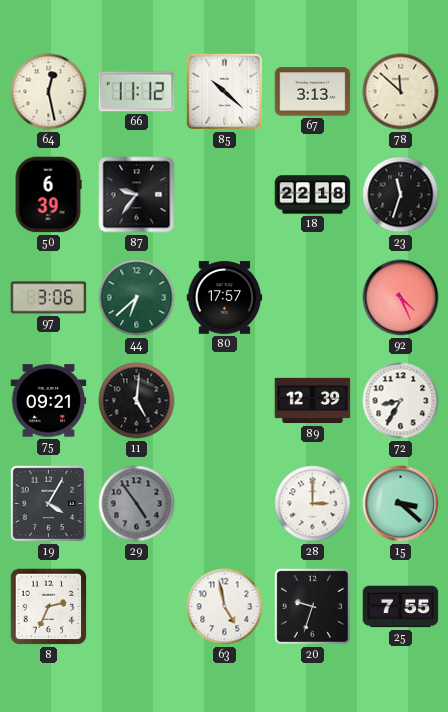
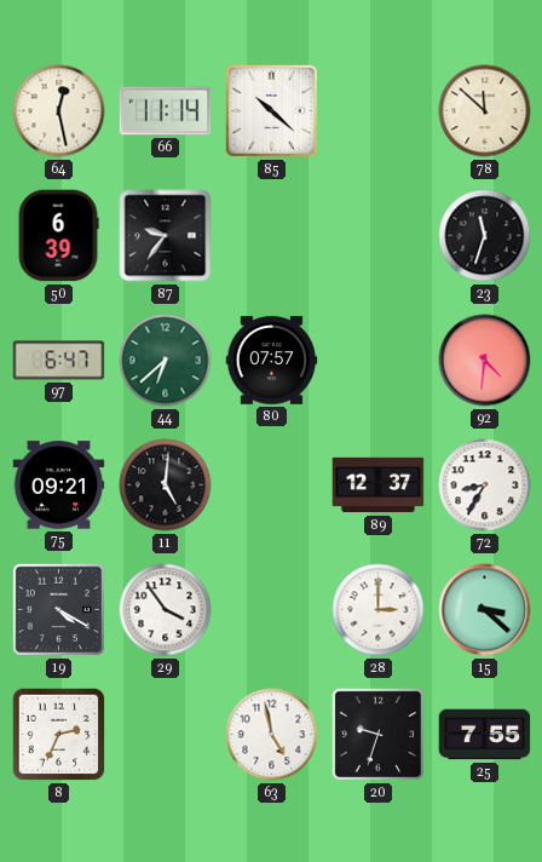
66: 11:12 -> 11:14
67: 3:13 -> none
18: 22:18 -> none
97: 3:06 -> 6:47
80: 17:57 -> 07:57
92: 4:26 -> 4:31
89: 12:39 -> 12:37
19: 4:05 -> 4:20
29: 4:54 -> 3:54
29 dial: grey -> white
